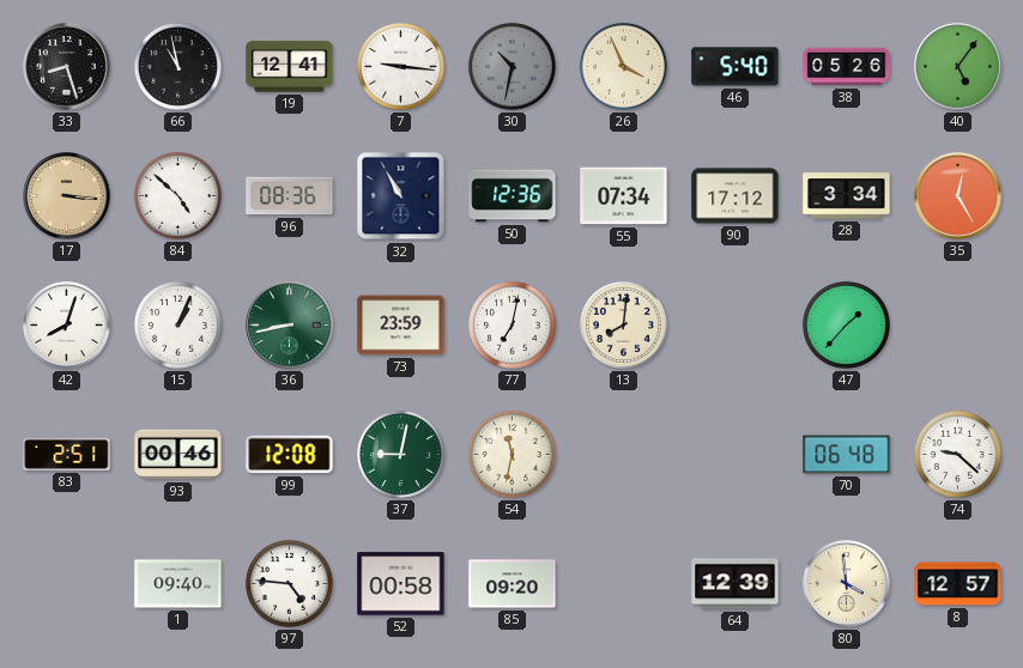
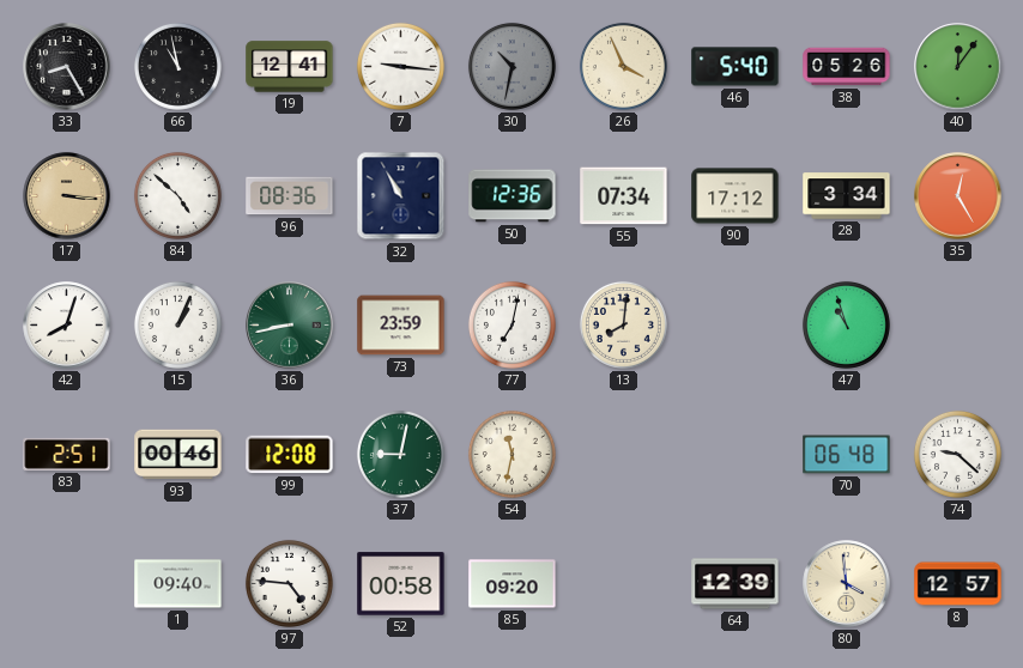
33: 8:27 -> 8:25
40: 5:06 -> 12:06
47: 1:37 -> 10:57
